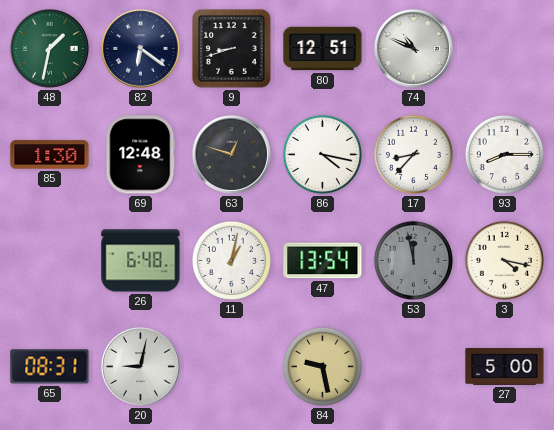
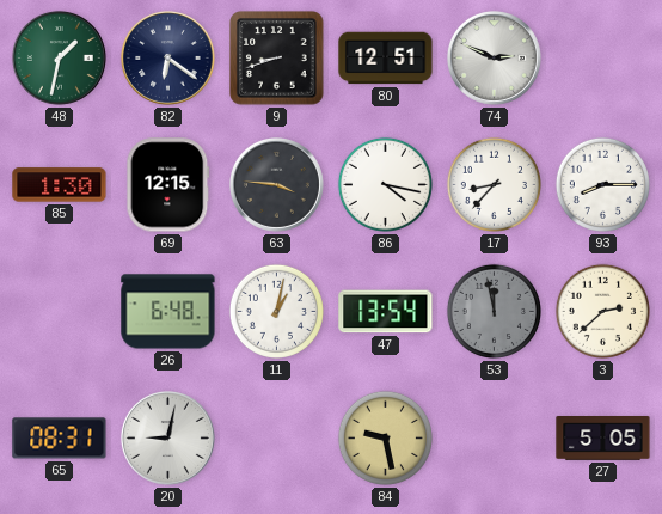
74: 10:49 -> 2:49
69: 12:48 -> 12:15
63: 12:48 -> 3:46
3: 4:17 -> 2:38
27: 5:00 -> 5:05
